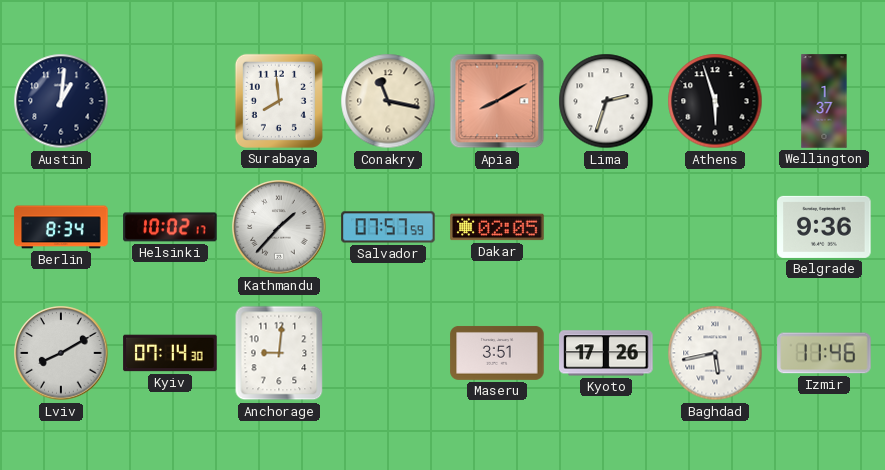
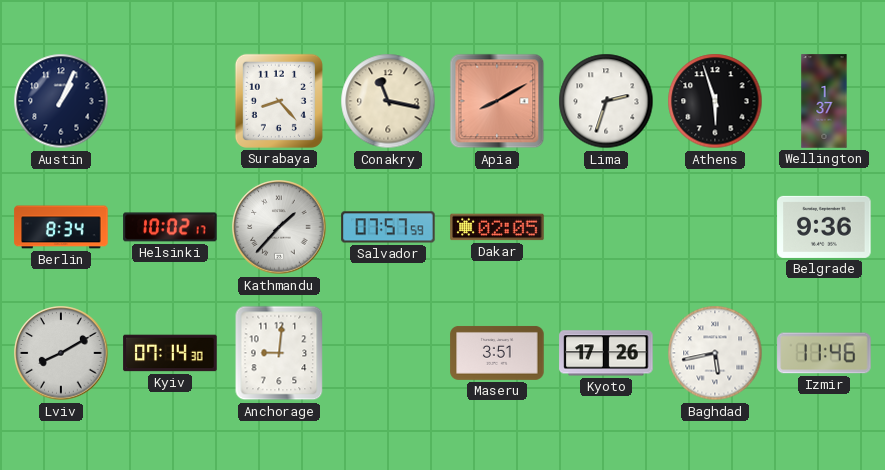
Austin: 1:01 -> 1:04
Surabaya: 7:59 -> 8:23
